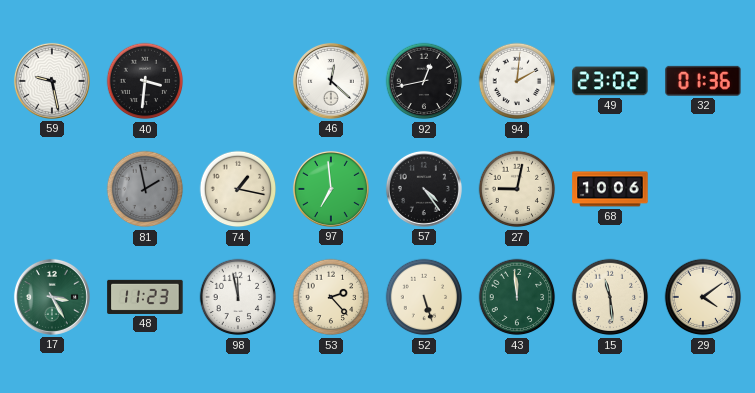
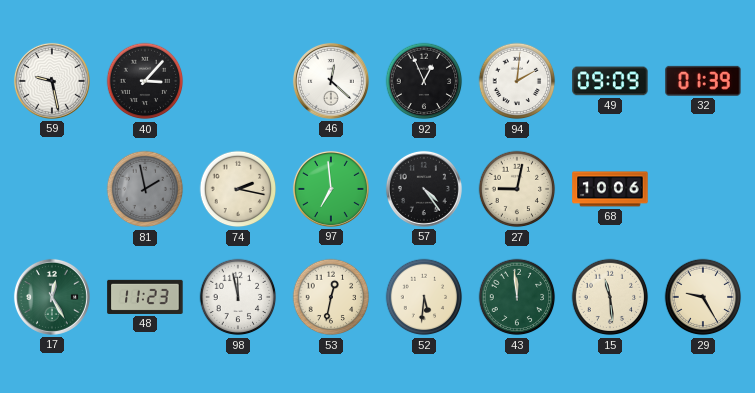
40: 3:31 -> 3:07
92: 12:43 -> 12:56
49: 23:02 -> 09:09
32: 01:36 -> 01:39
74: 1:17 -> 2:17
17: 3:25 -> 12:25
53: 2:23 -> 12:32
52: 5:27 -> 5:31
29: 4:09 -> 9:25
